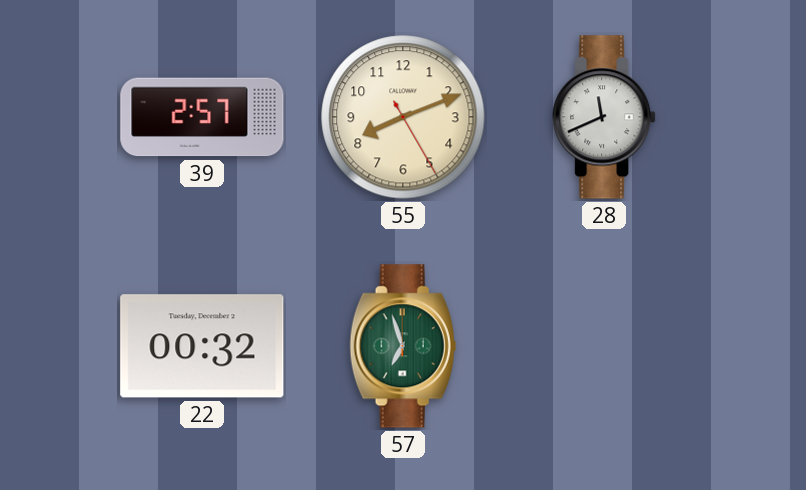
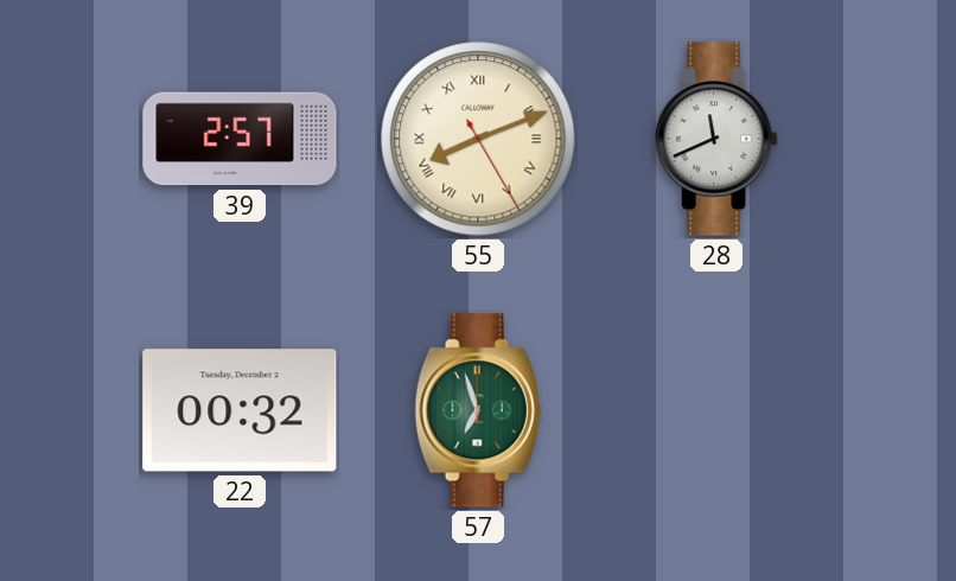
55 numerals: Arabic -> Roman
